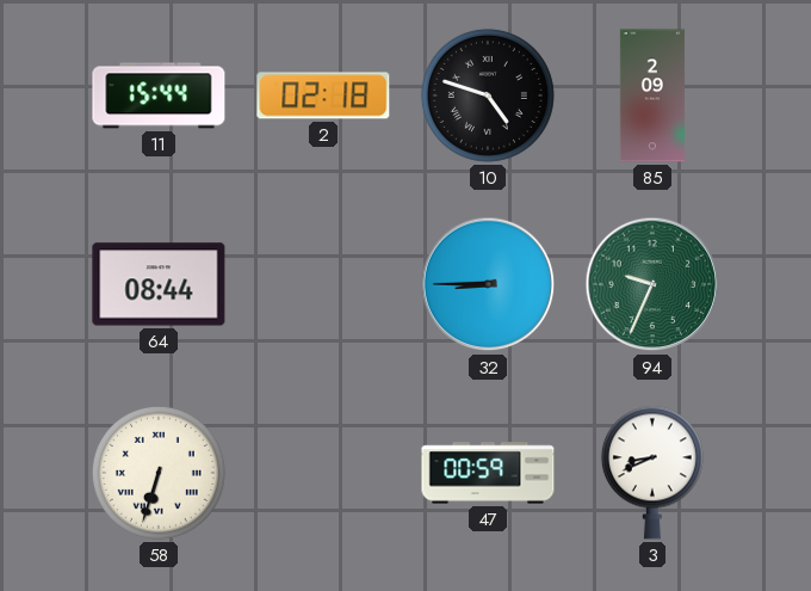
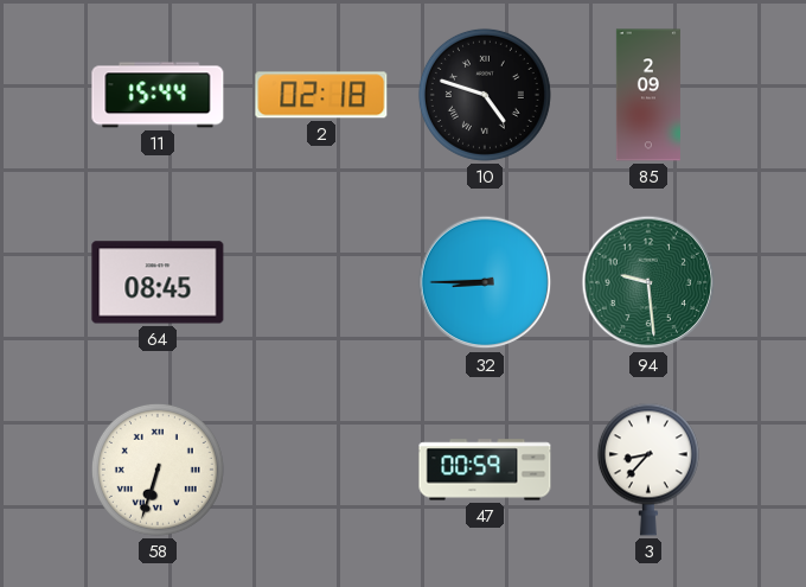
64: 08:44 -> 08:45
94: 9:34 -> 9:29
3: 8:41 -> 8:37
